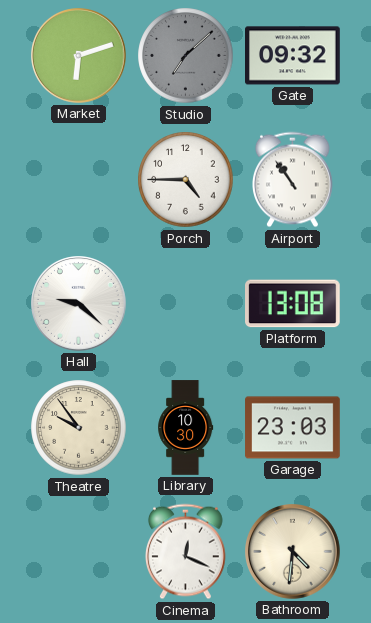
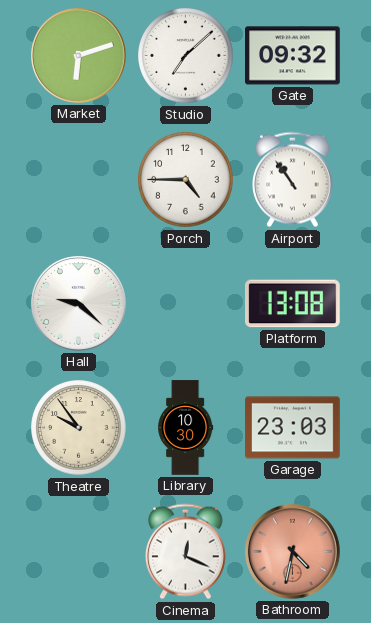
Studio dial: grey -> white
Bathroom: 4:31 -> 4:32
Bathroom dial: cream -> salmon
